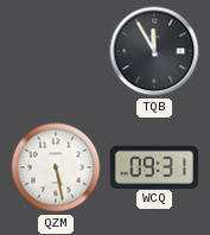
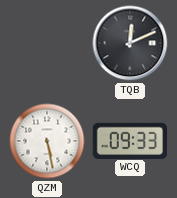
TQB: 11:55 -> 12:11
WCQ: 09:31 -> 09:33
